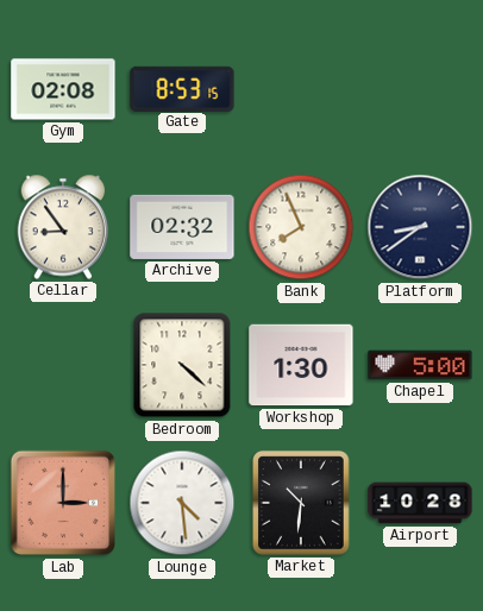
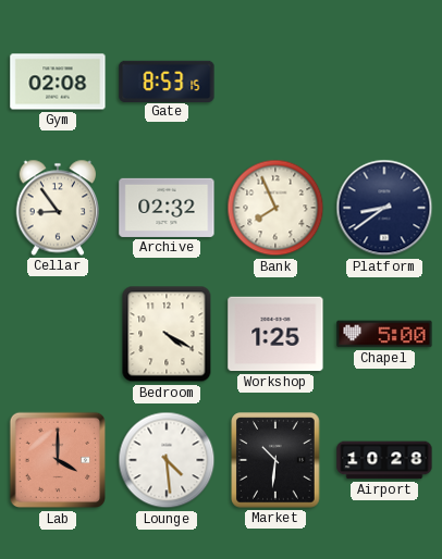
Bedroom: 4:22 -> 4:20
Workshop: 1:30 -> 1:25
Lab: 3:00 -> 4:00
